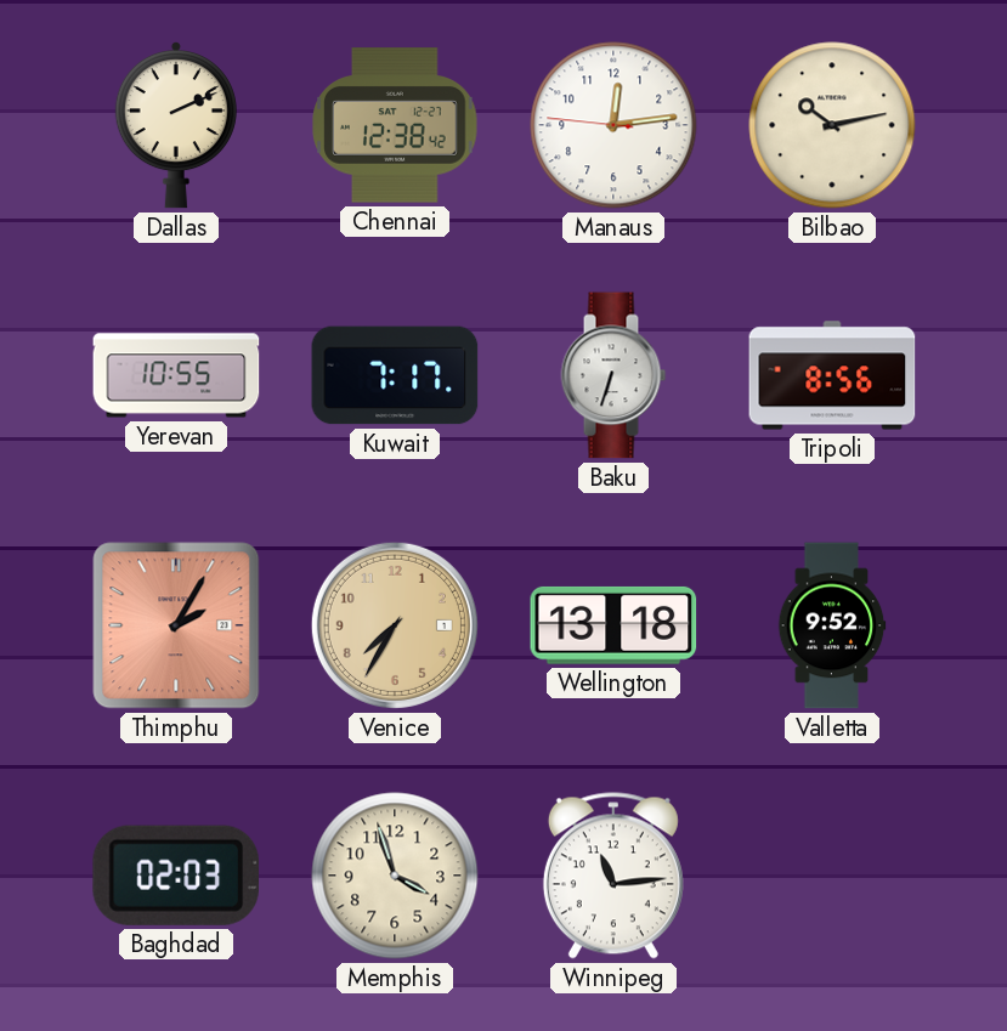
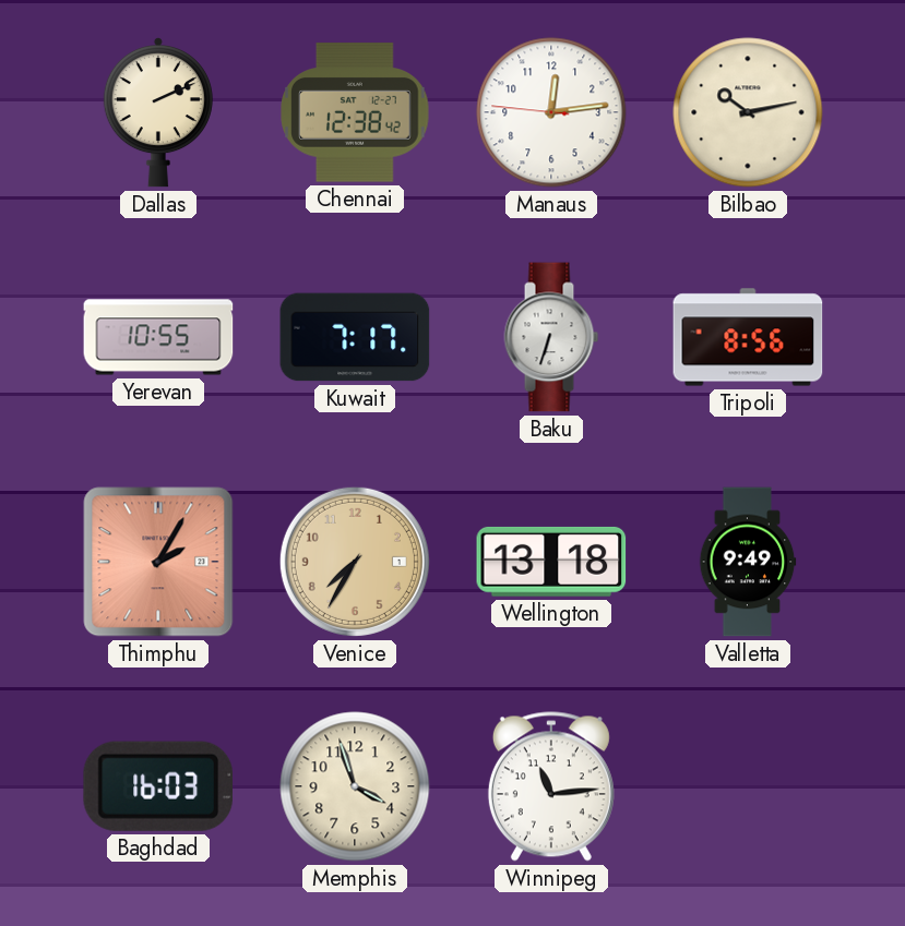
Valletta: 9:52 -> 9:49
Baghdad: 02:03 -> 16:03
